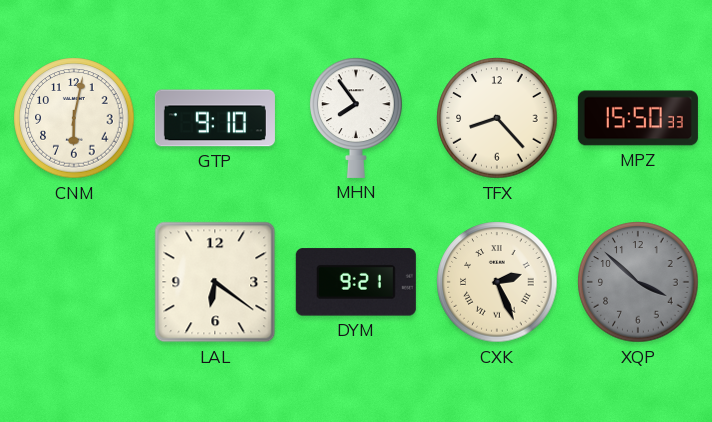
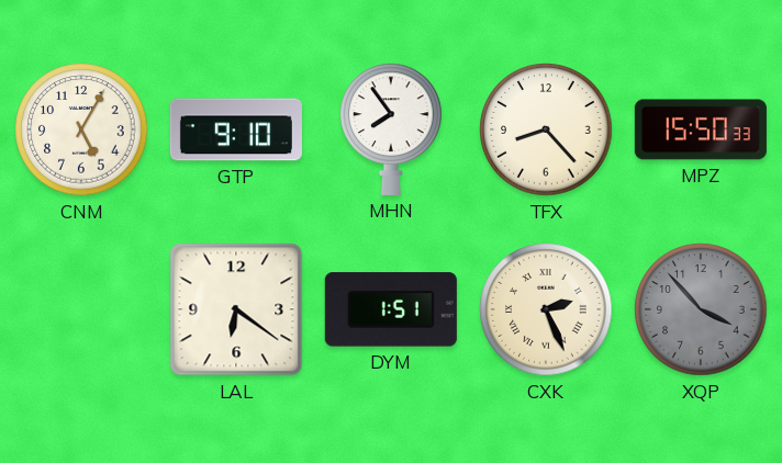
CNM: 6:02 -> 5:05
DYM: 9:21 -> 1:51
XQP: 3:52 -> 3:53
